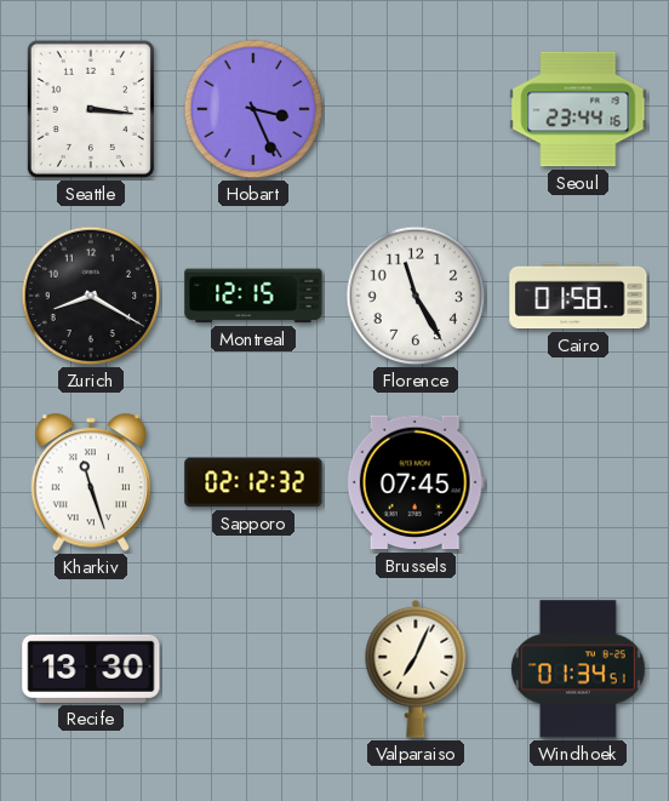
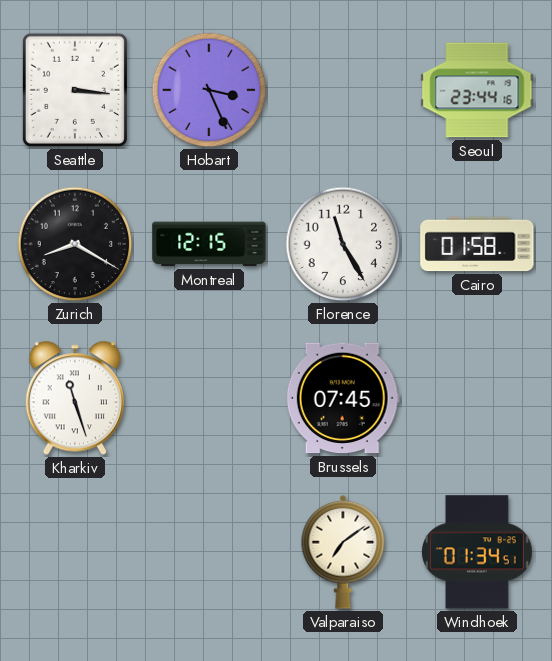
Sapporo: 02:12 -> none
Recife: 13:30 -> none
Valparaiso: 7:04 -> 7:09
